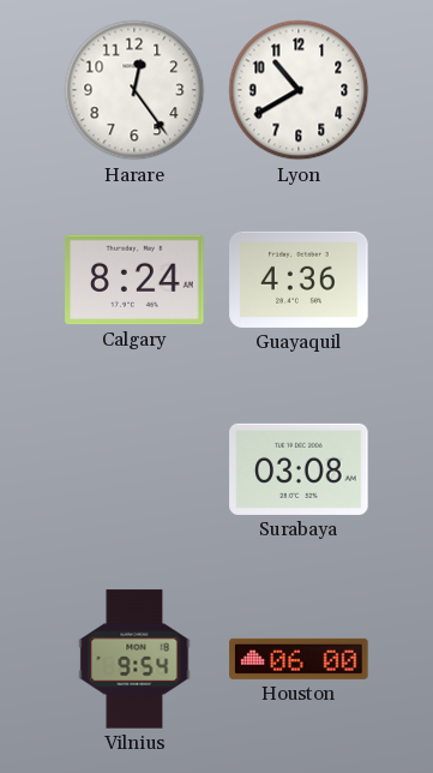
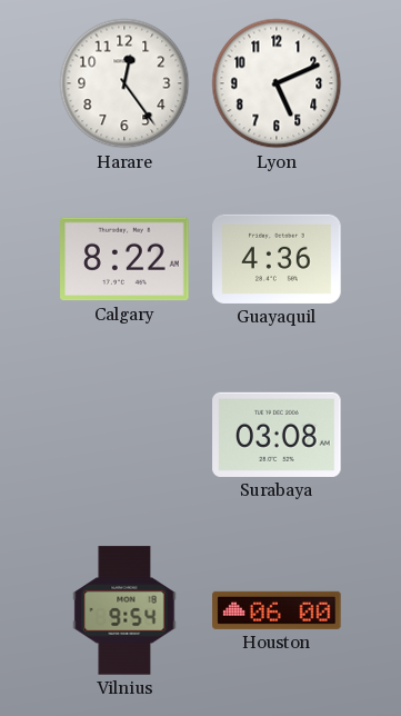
Lyon: 10:40 -> 5:11
Calgary: 8:24 -> 8:22
